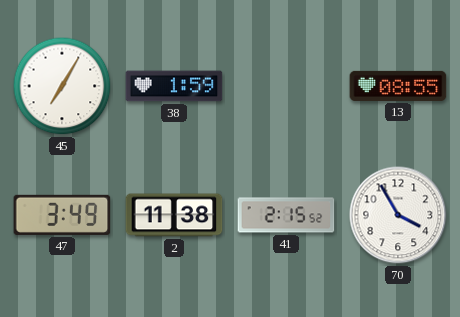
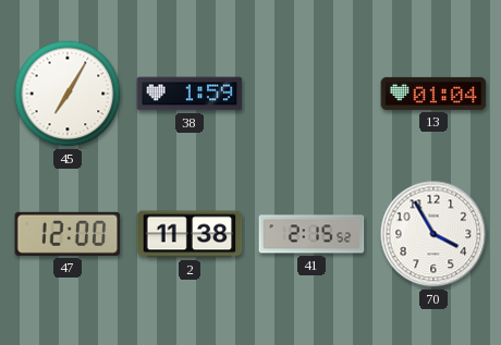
13: 08:55 -> 01:04
47: 3:49 -> 12:00
